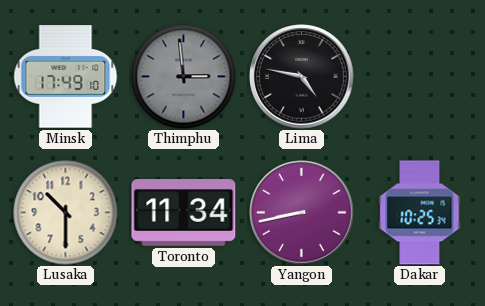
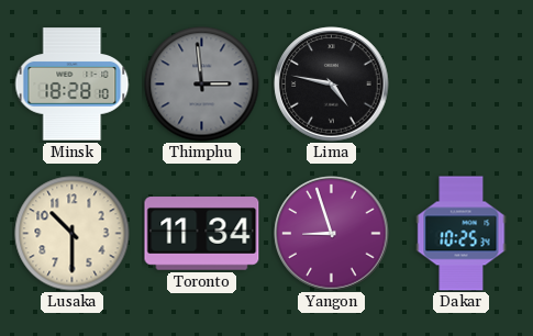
Minsk: 17:49 -> 18:28
Yangon: 8:43 -> 8:57
